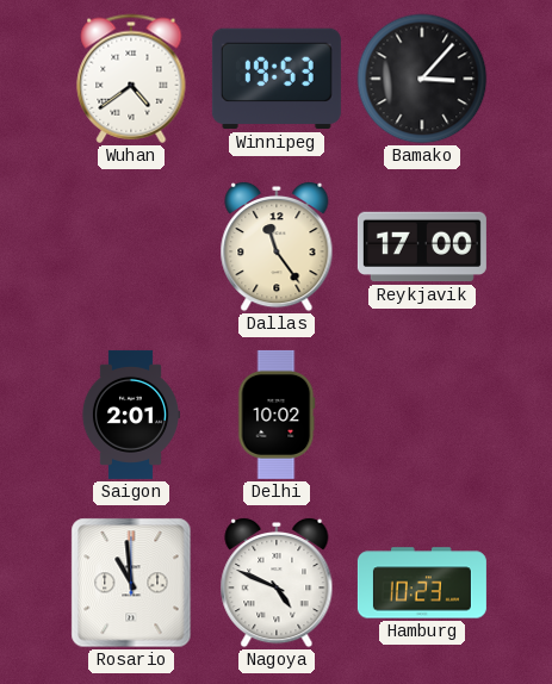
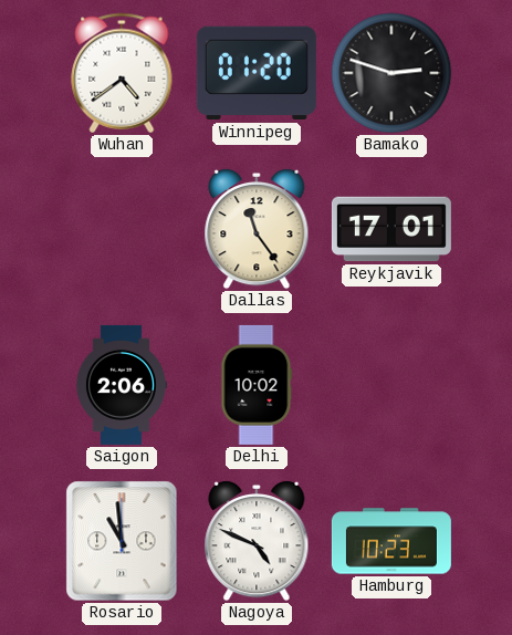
Winnipeg: 19:53 -> 01:20
Bamako: 3:07 -> 2:48
Reykjavik: 17:00 -> 17:01
Saigon: 2:01 -> 2:06
